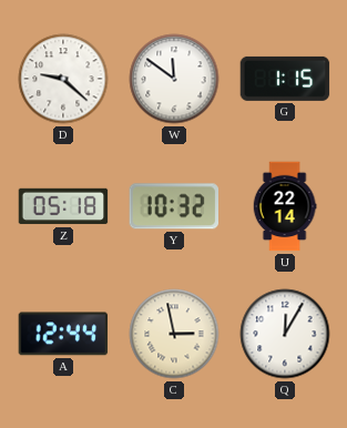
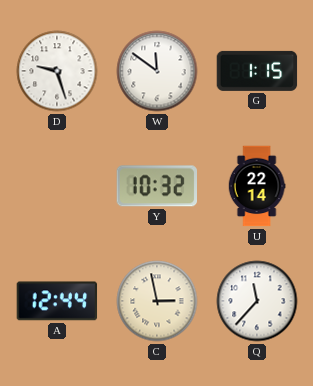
D: 9:22 -> 9:27
Z: 05:18 -> none
Q: 12:05 -> 11:37
